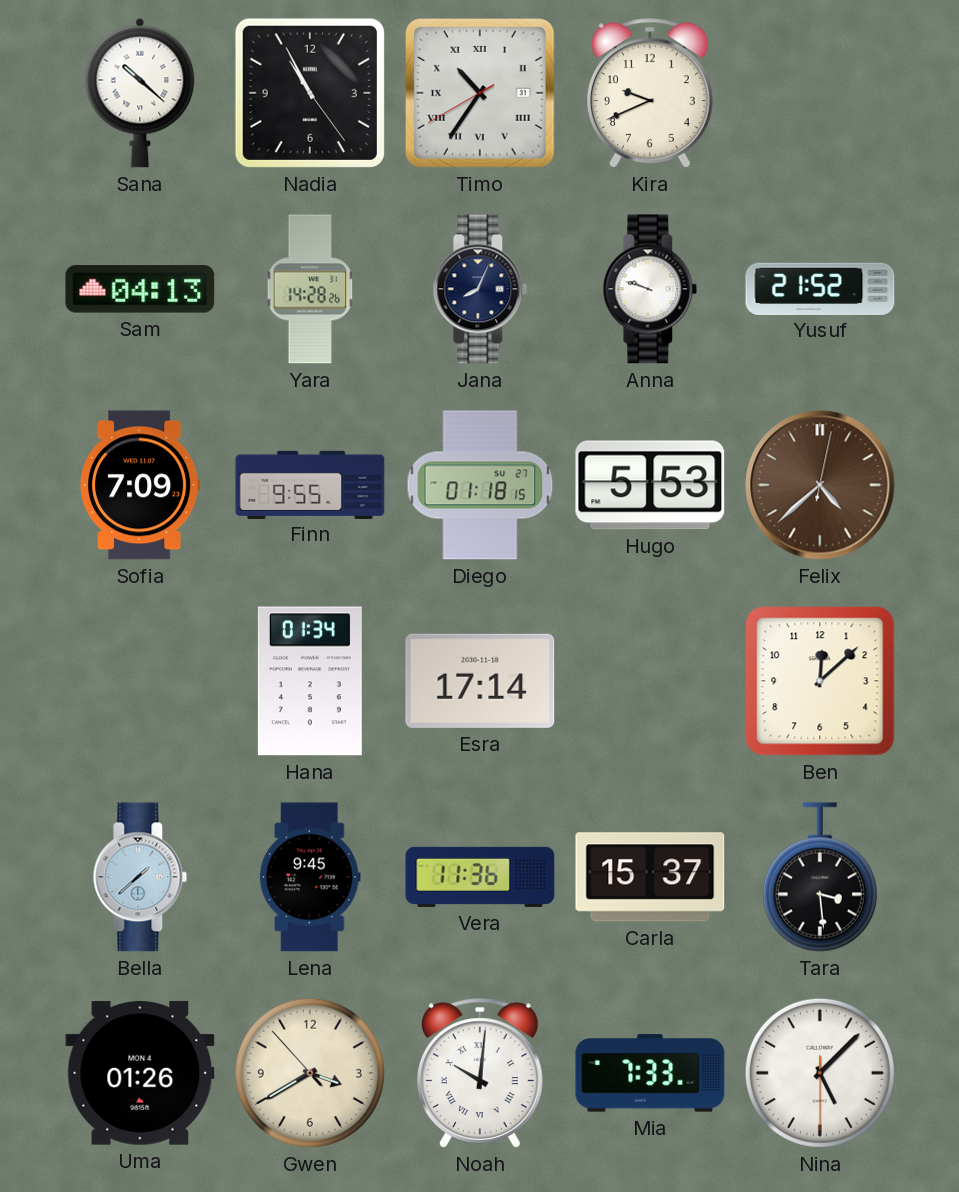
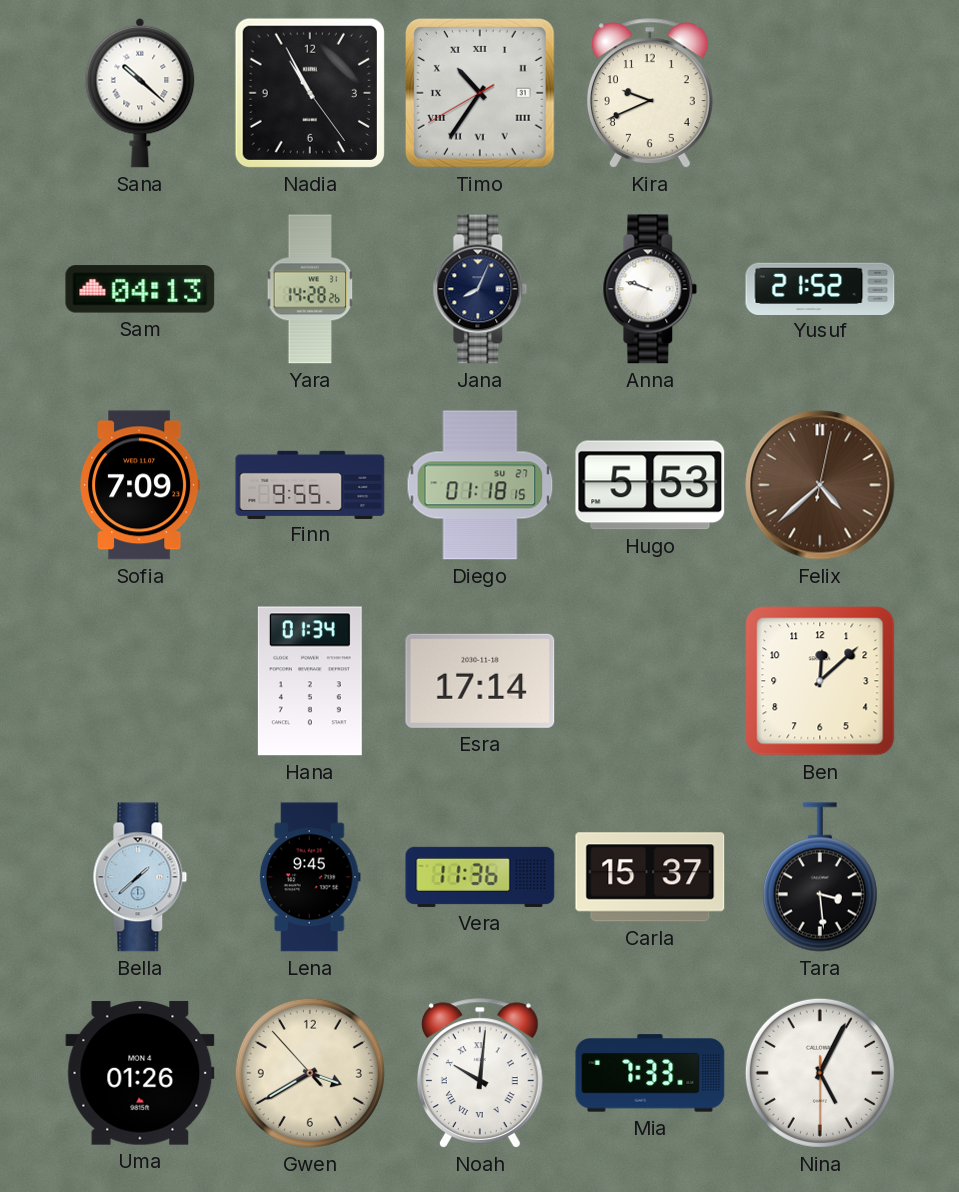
Nina: 5:07 -> 5:04
